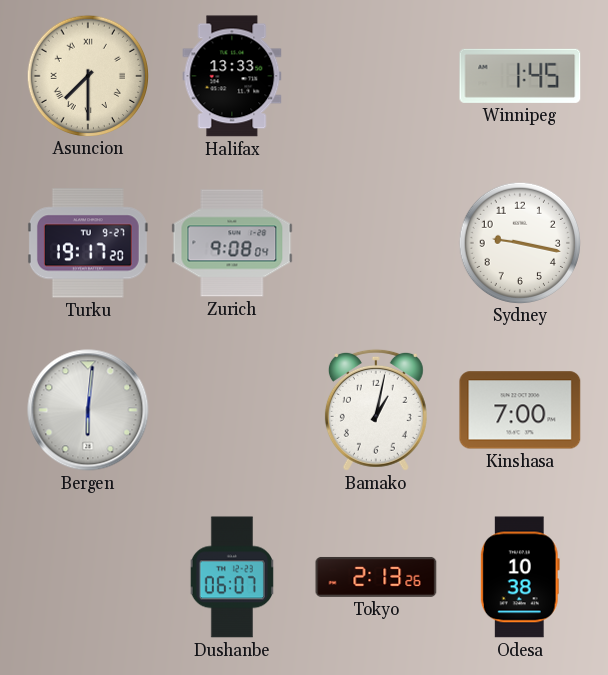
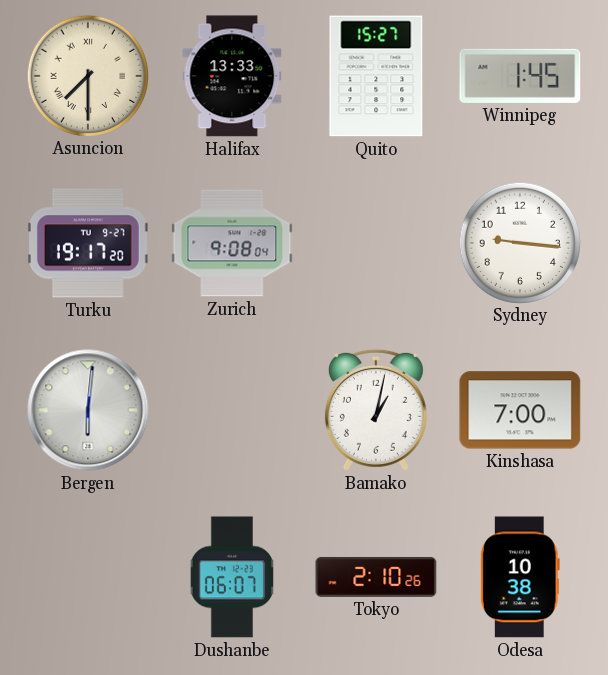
Quito: none -> 15:27
Sydney: 9:17 -> 9:16
Tokyo: 2:13 -> 2:10
